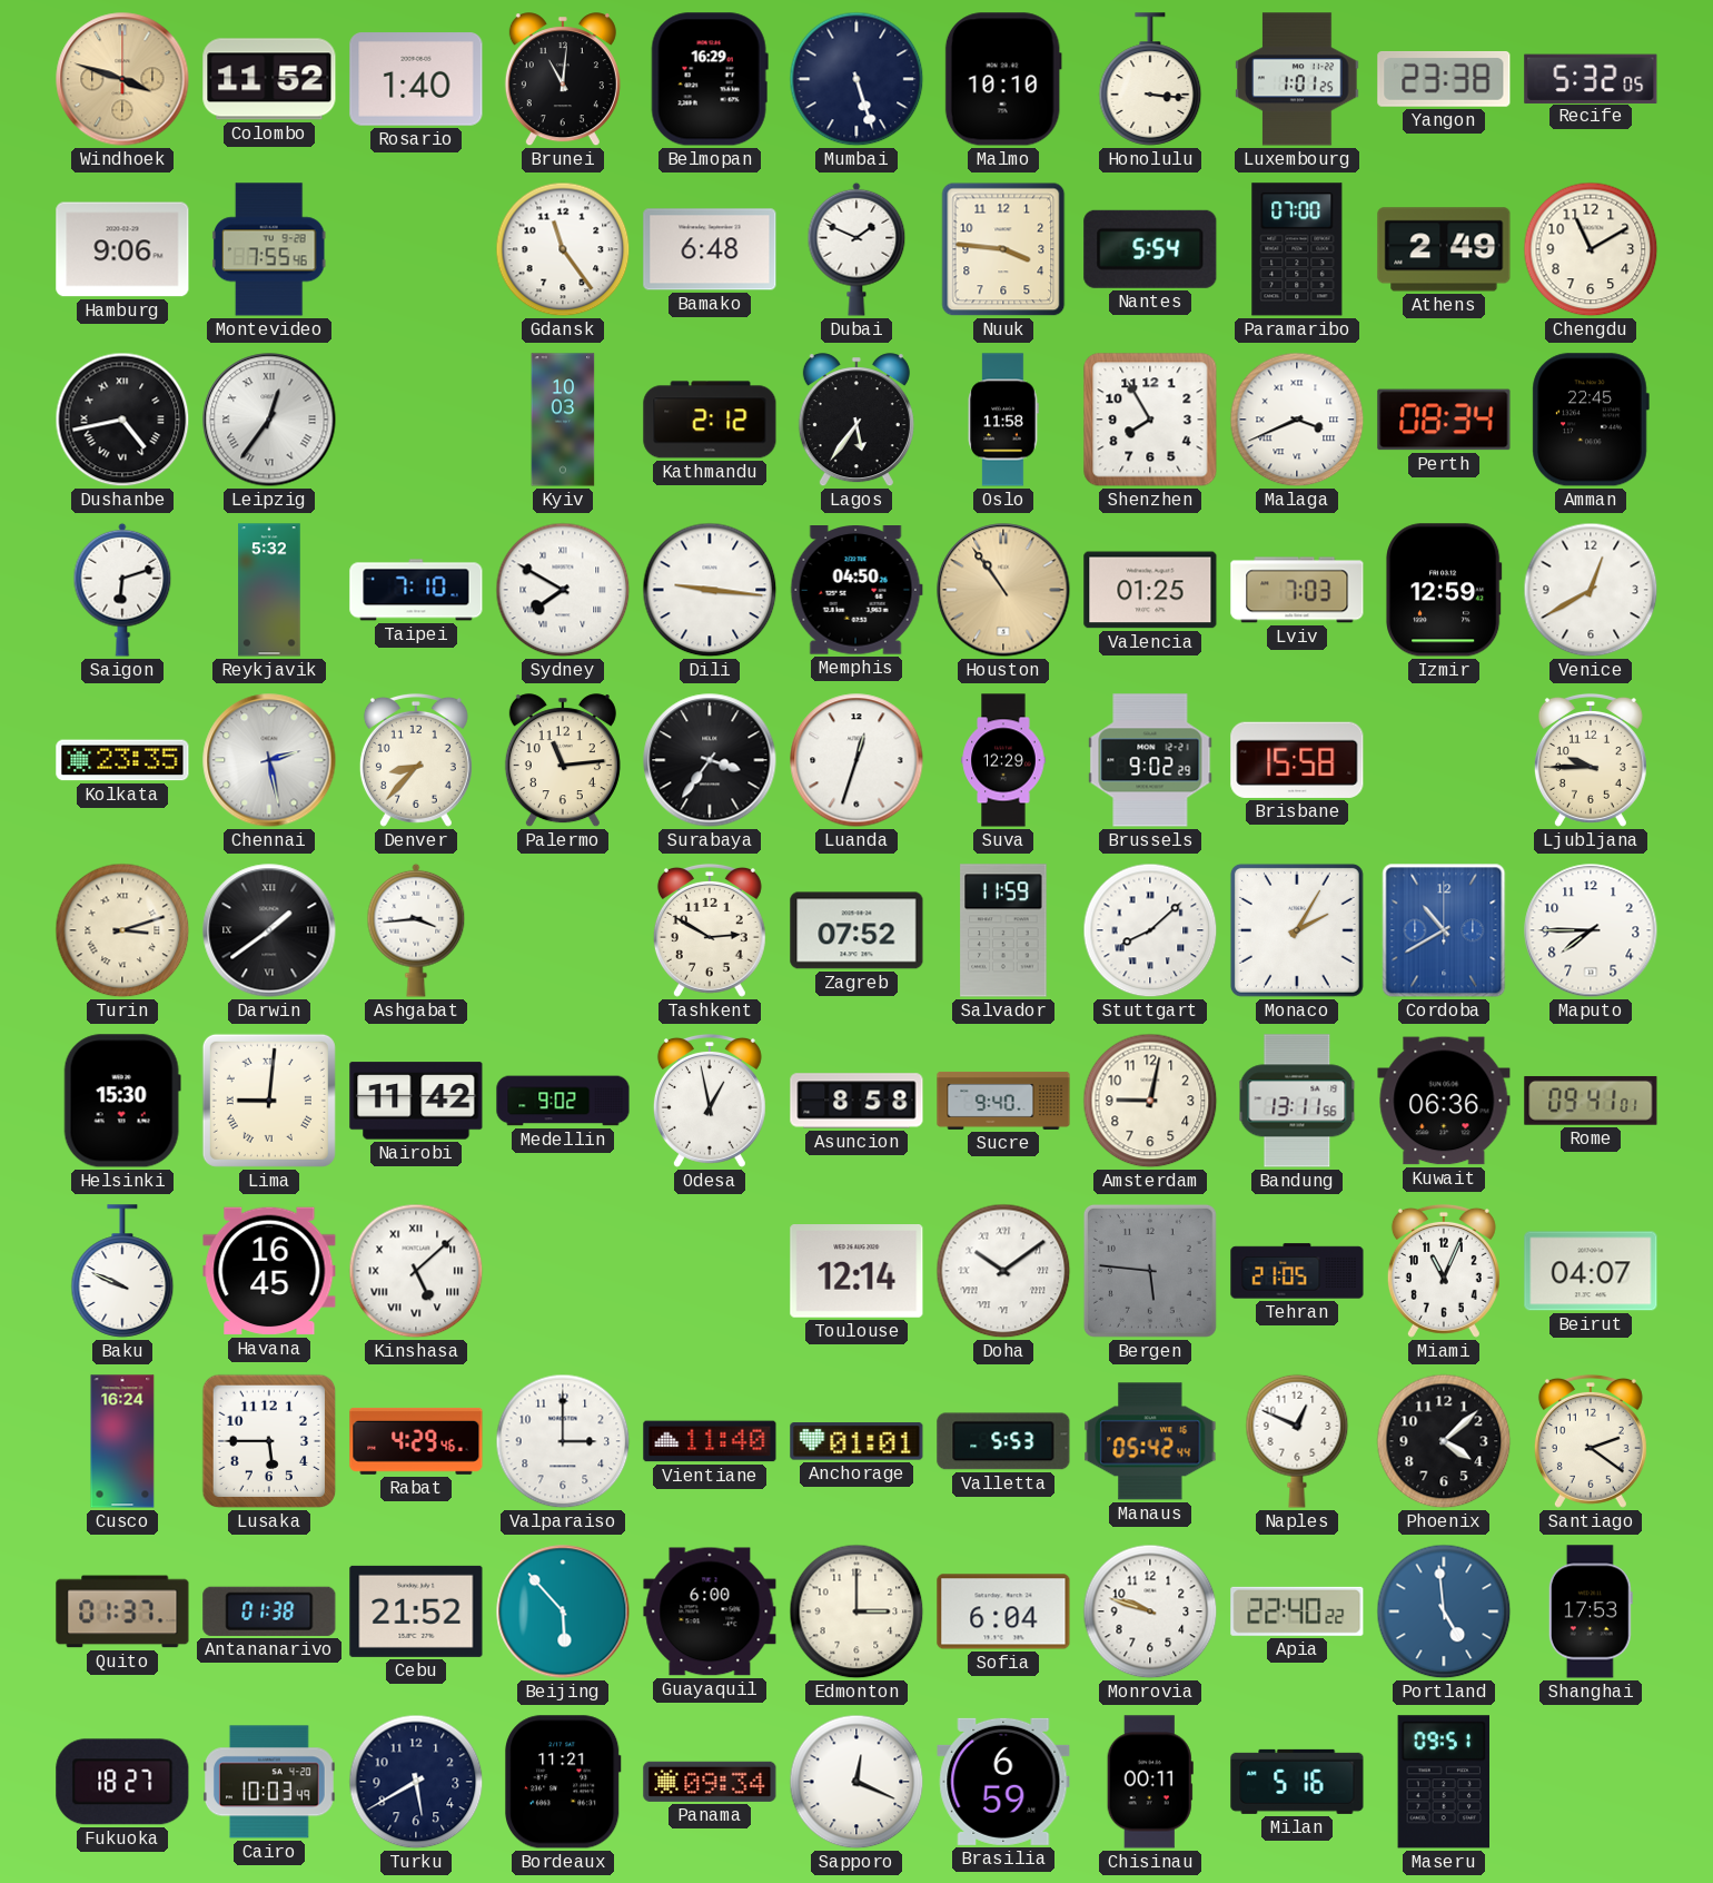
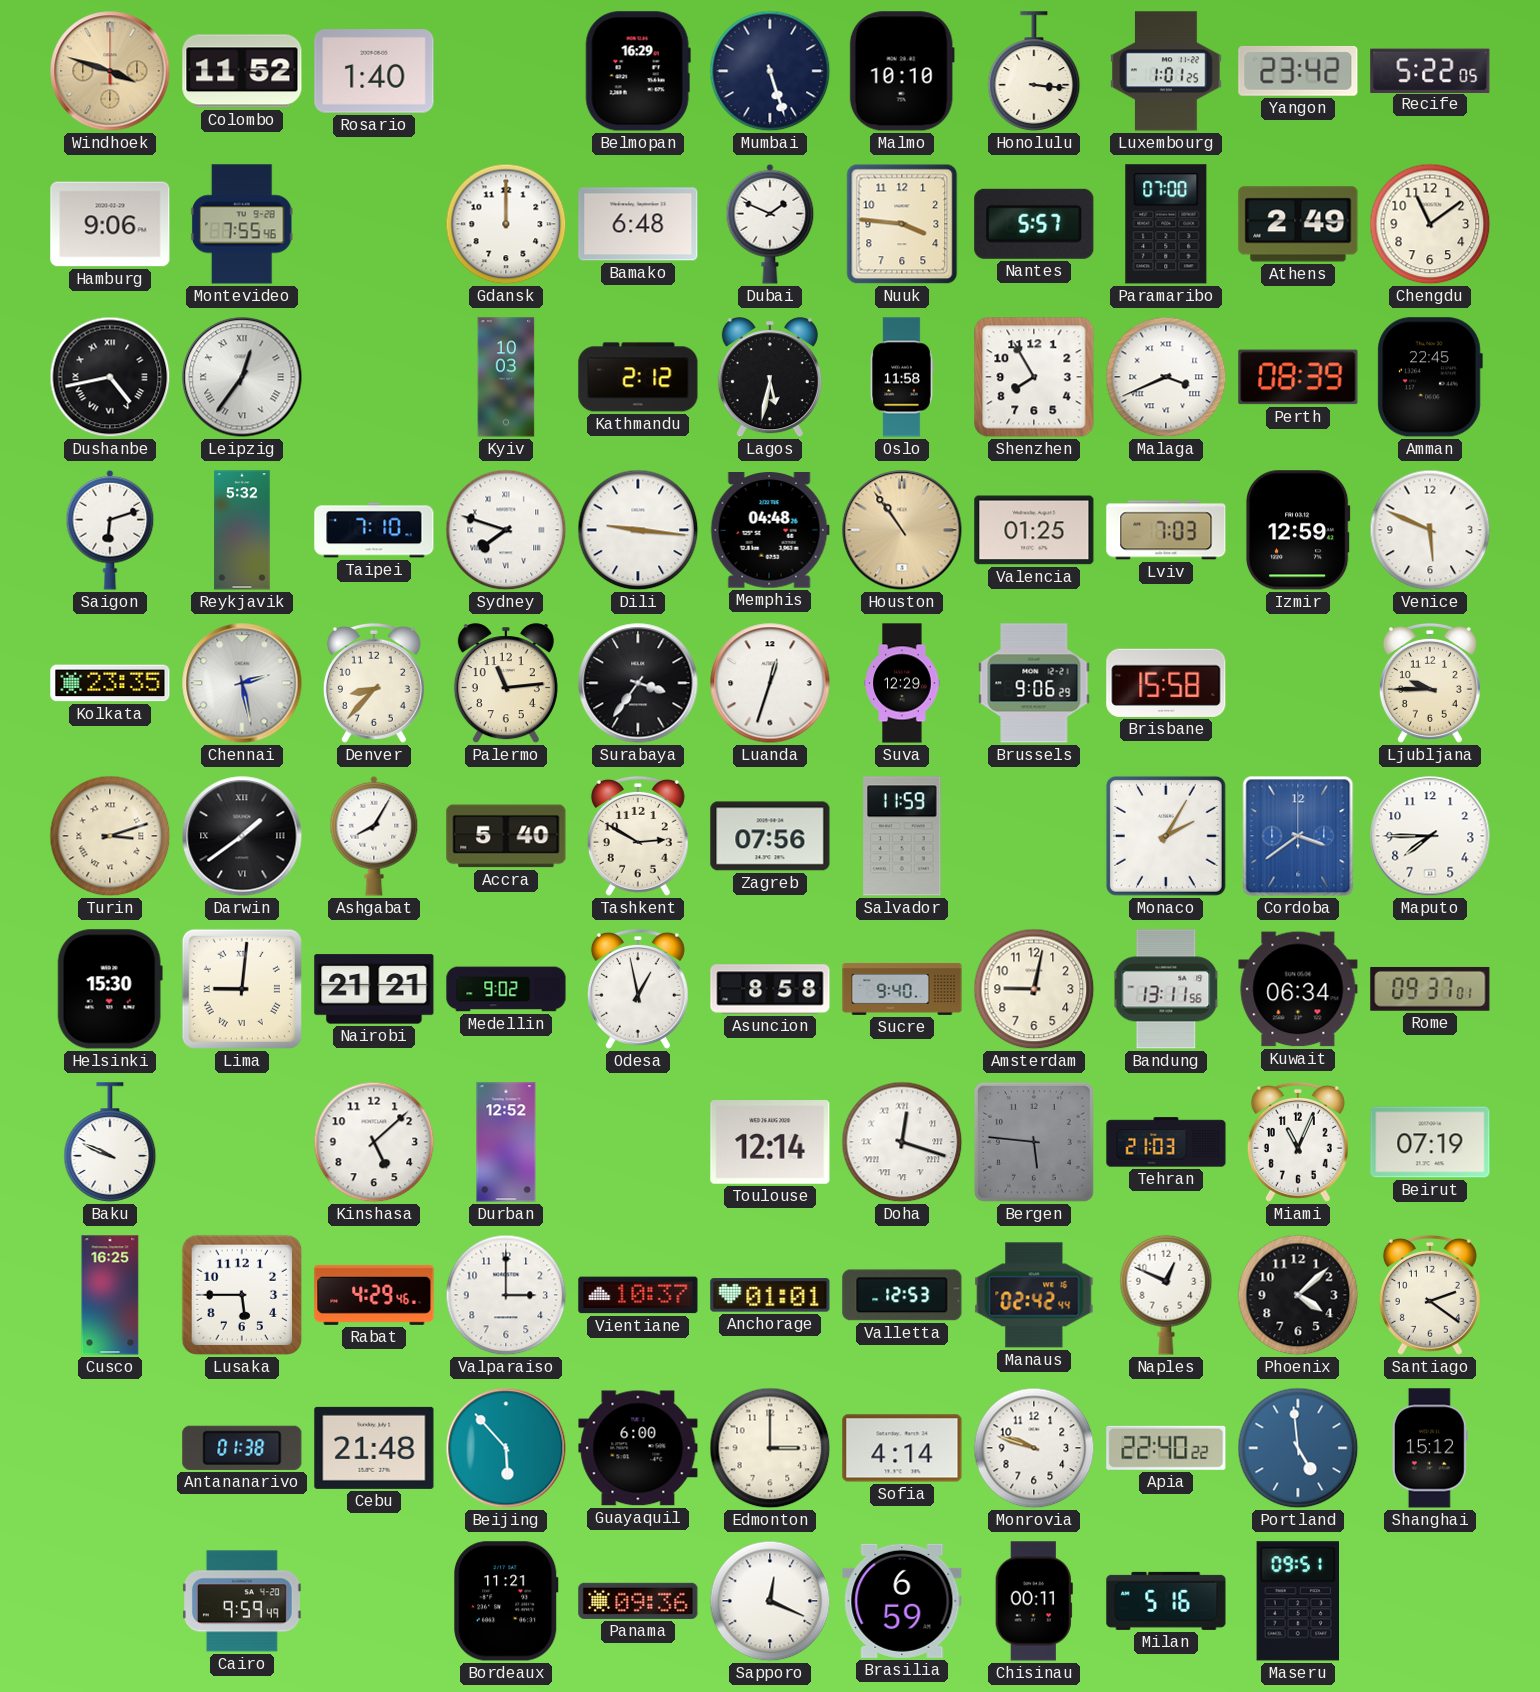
Brunei: 11:01 -> none
Yangon: 23:38 -> 23:42
Recife: 5:32 -> 5:22
Gdansk: 11:24 -> 12:00
Nantes: 5:54 -> 5:57
Chengdu: 11:10 -> 11:09
Lagos: 5:36 -> 5:32
Perth: 08:34 -> 08:39
Sydney: 7:50 -> 7:48
Memphis: 04:50 -> 04:48
Venice: 12:40 -> 5:49
Brussels: 9:02 -> 9:06
Ashgabat: 3:44 -> 8:05
Accra: none -> 5:40
Zagreb: 07:52 -> 07:56
Stuttgart: 8:08 -> none
Cordoba: 10:40 -> 3:39
Nairobi: 11:42 -> 21:21
Kuwait: 06:36 -> 06:34
Rome: 09:41 -> 09:37
Havana: 16:45 -> none
Kinshasa numerals: Roman -> Arabic
Durban: none -> 12:52
Doha: 10:09 -> 12:18
Tehran: 21:05 -> 21:03
Beirut: 04:07 -> 07:19
Cusco: 16:24 -> 16:25
Vientiane: 11:40 -> 10:37
Valletta: 5:53 -> 12:53
Manaus: 05:42 -> 02:42
Quito: 01:37 -> none
Cebu: 21:52 -> 21:48
Sofia: 6:04 -> 4:14
Shanghai: 17:53 -> 15:12
Fukuoka: 18:27 -> none
Cairo: 10:03 -> 9:59
Turku: 5:40 -> none
Panama: 09:34 -> 09:36
